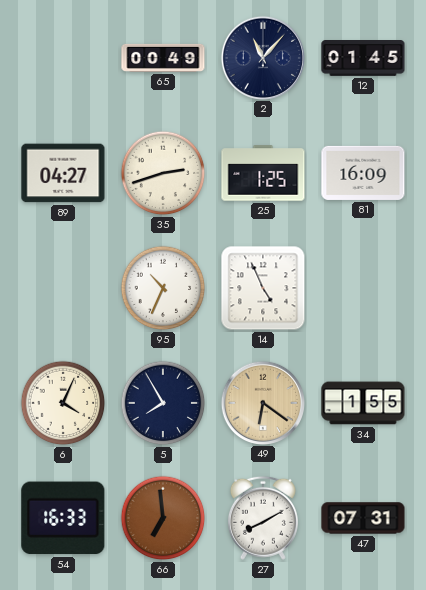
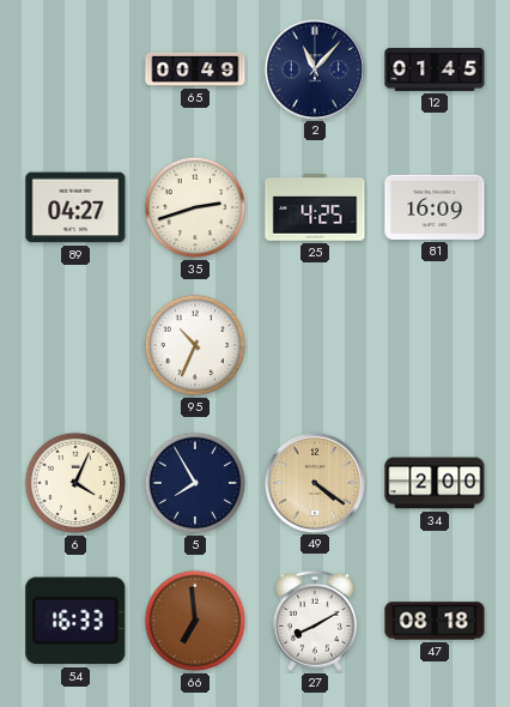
25: 1:25 -> 4:25
14: 4:56 -> none
49: 6:21 -> 4:21
34: 1:55 -> 2:00
47: 07:31 -> 08:18
